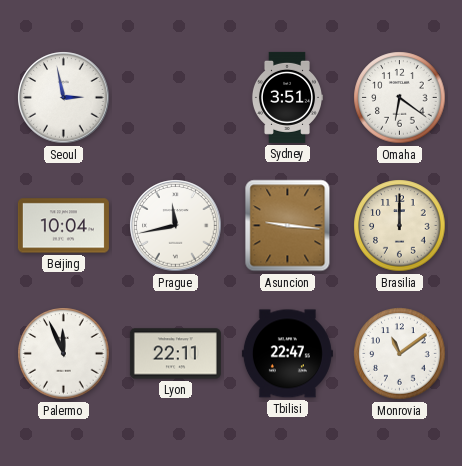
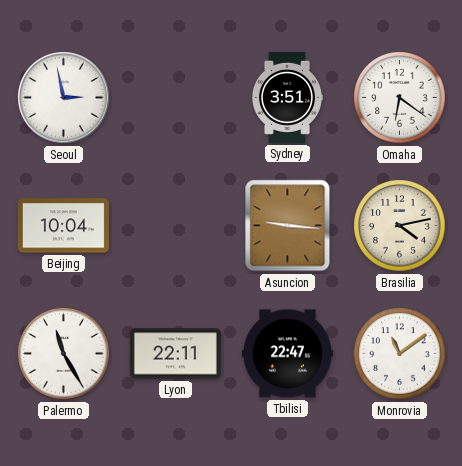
Prague: 11:43 -> none
Brasilia: 12:00 -> 4:13
Palermo: 11:56 -> 11:25
